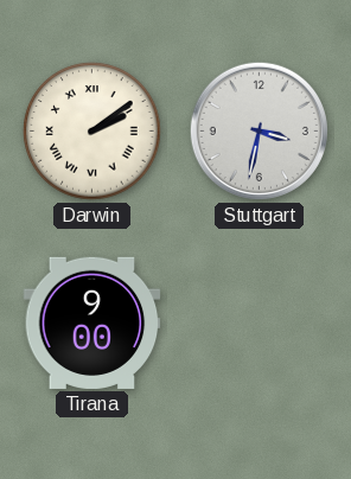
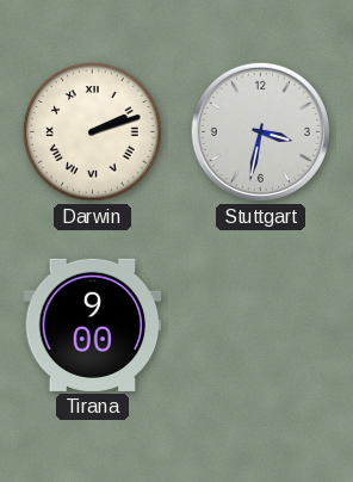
Darwin: 2:09 -> 2:12
